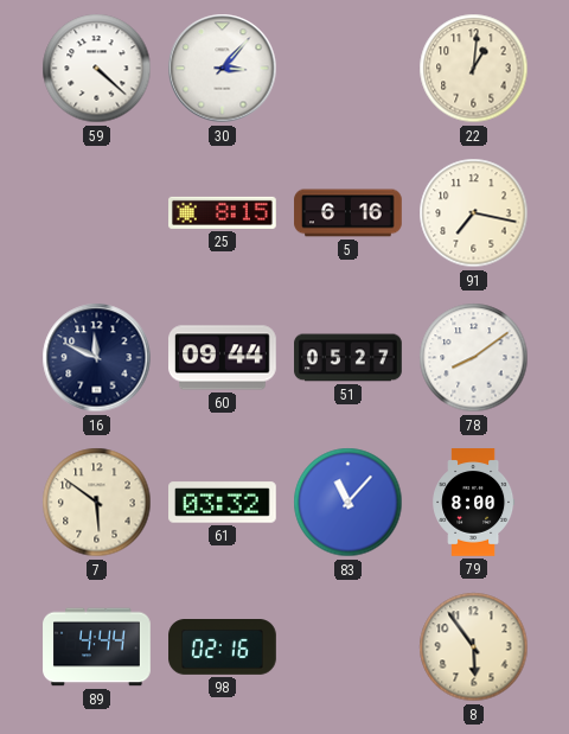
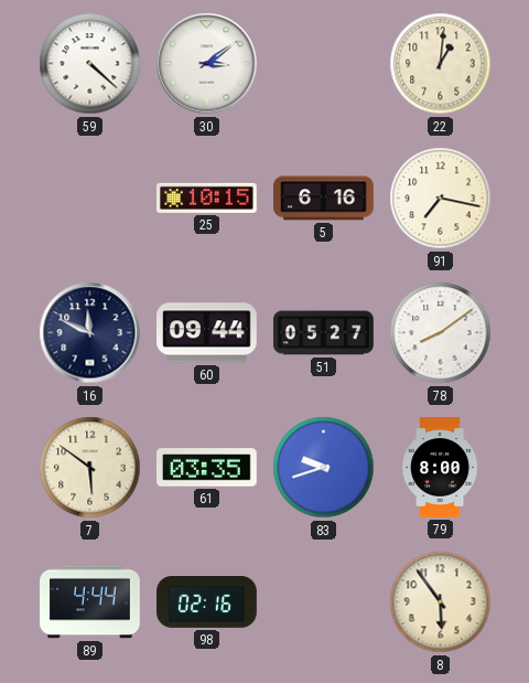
30: 3:07 -> 3:09
25: 8:15 -> 10:15
61: 03:32 -> 03:35
83: 11:07 -> 9:42
